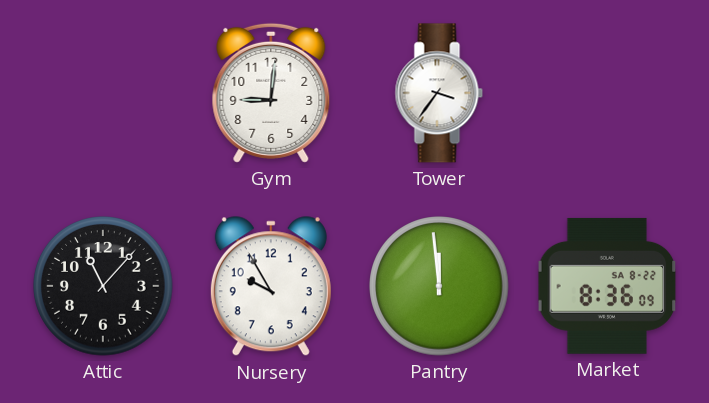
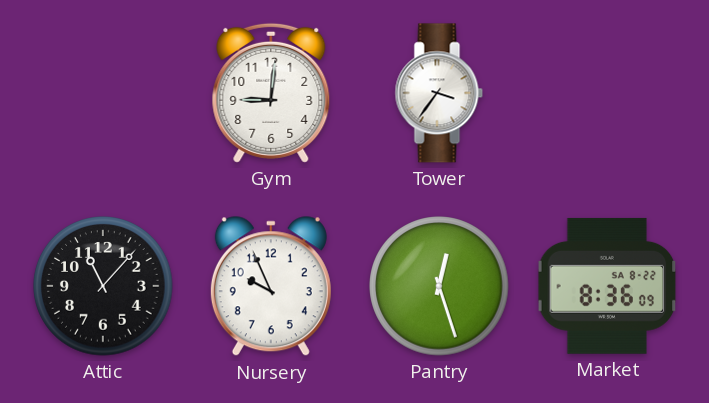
Nursery: 9:55 -> 9:56
Pantry: 11:59 -> 12:27
